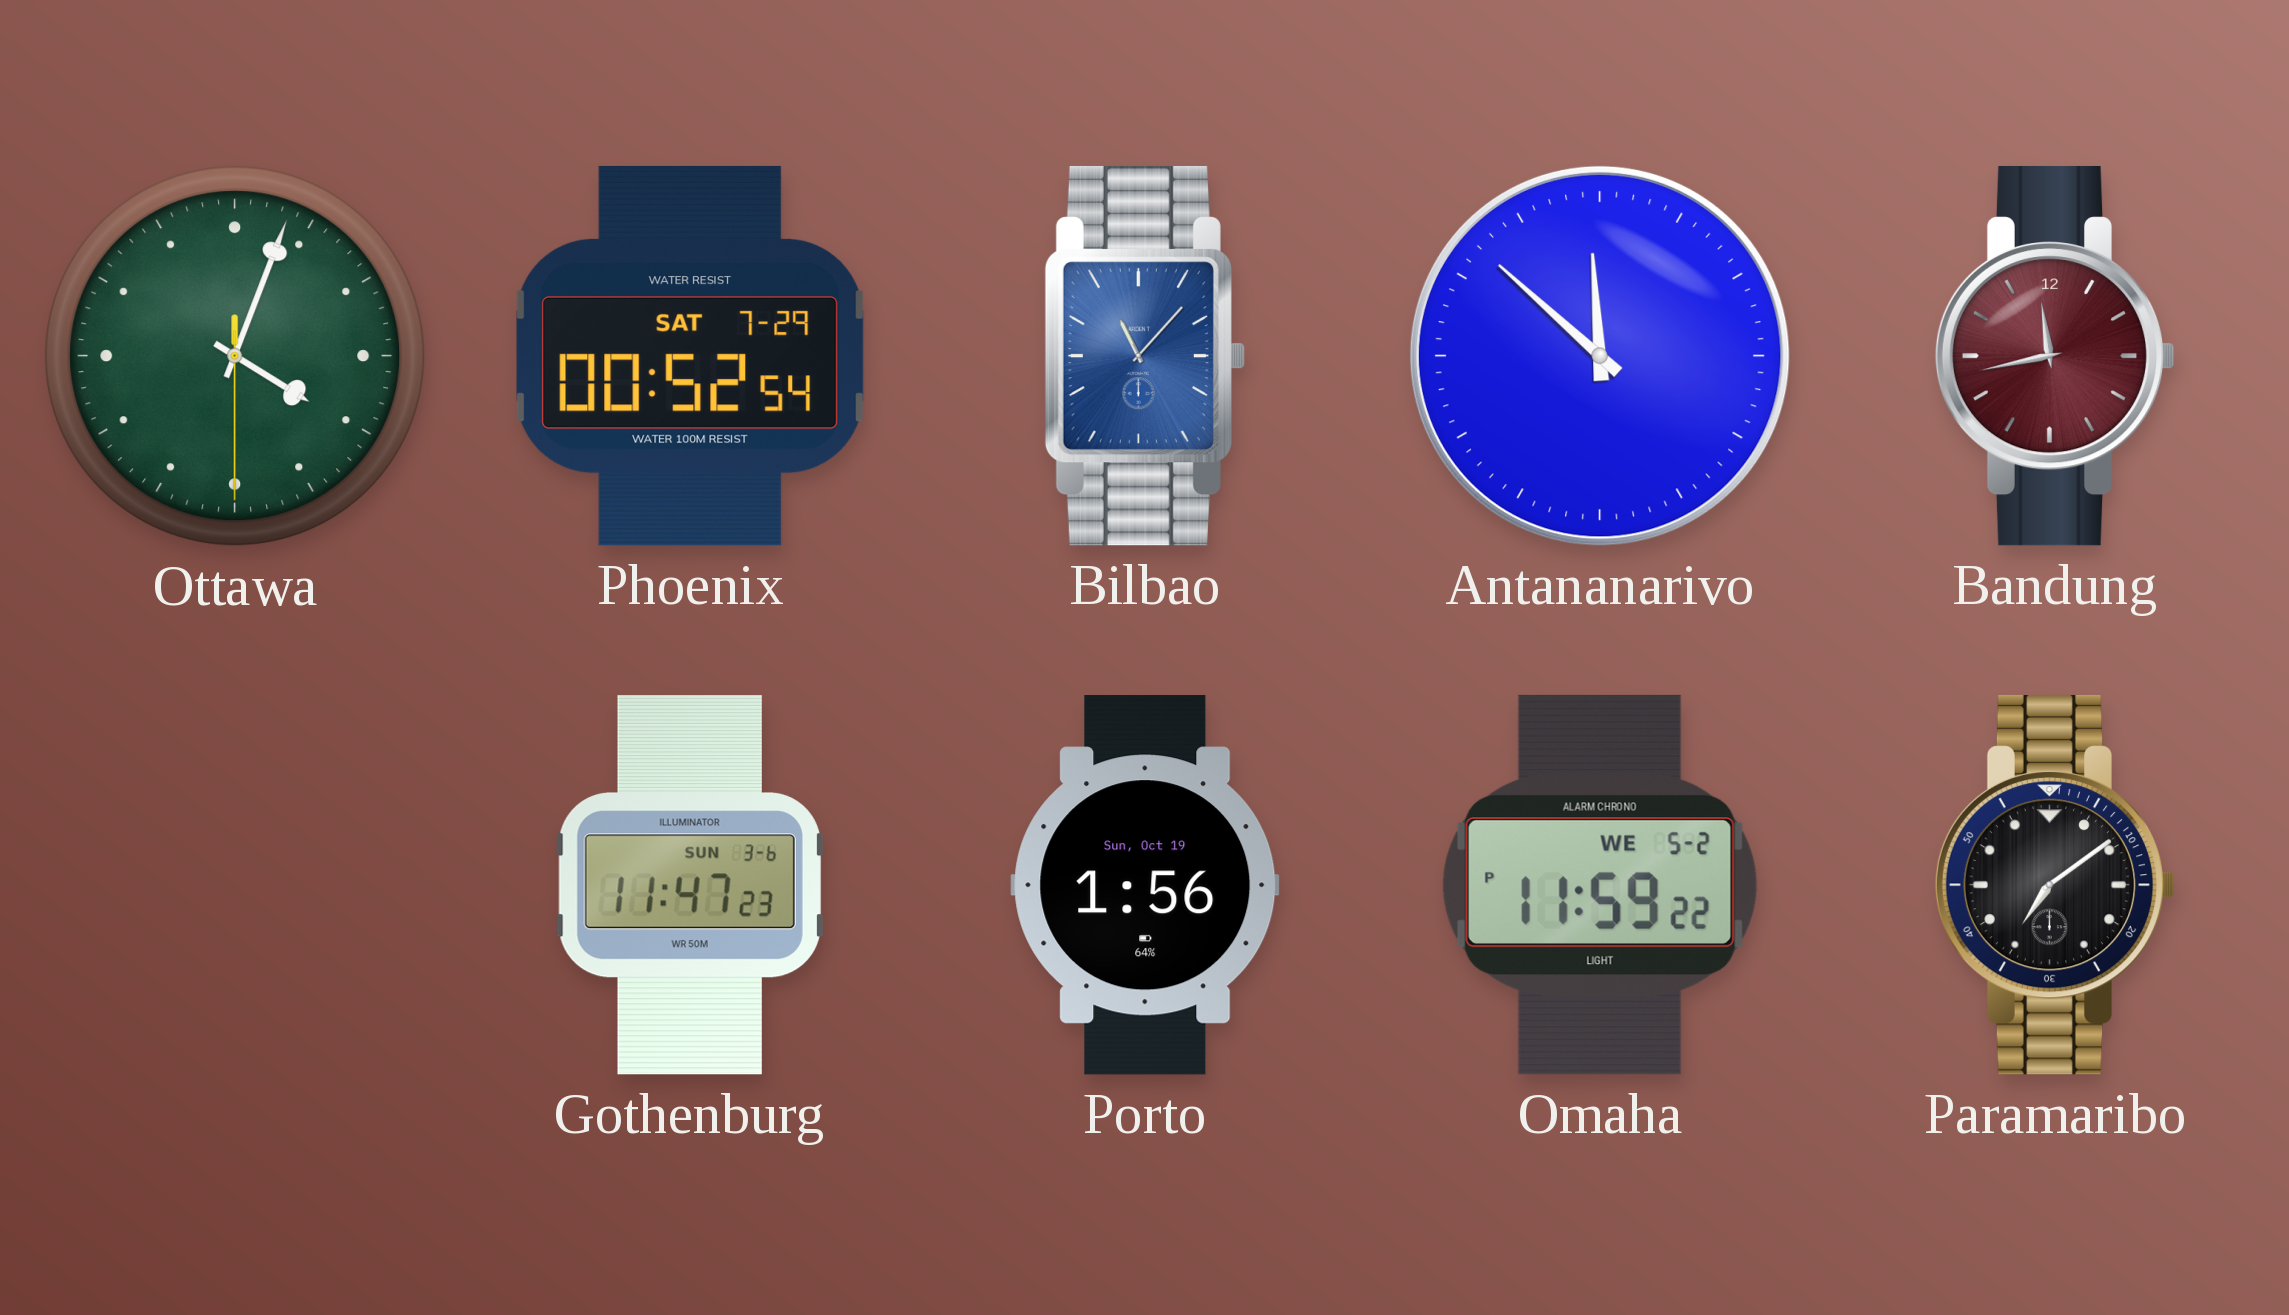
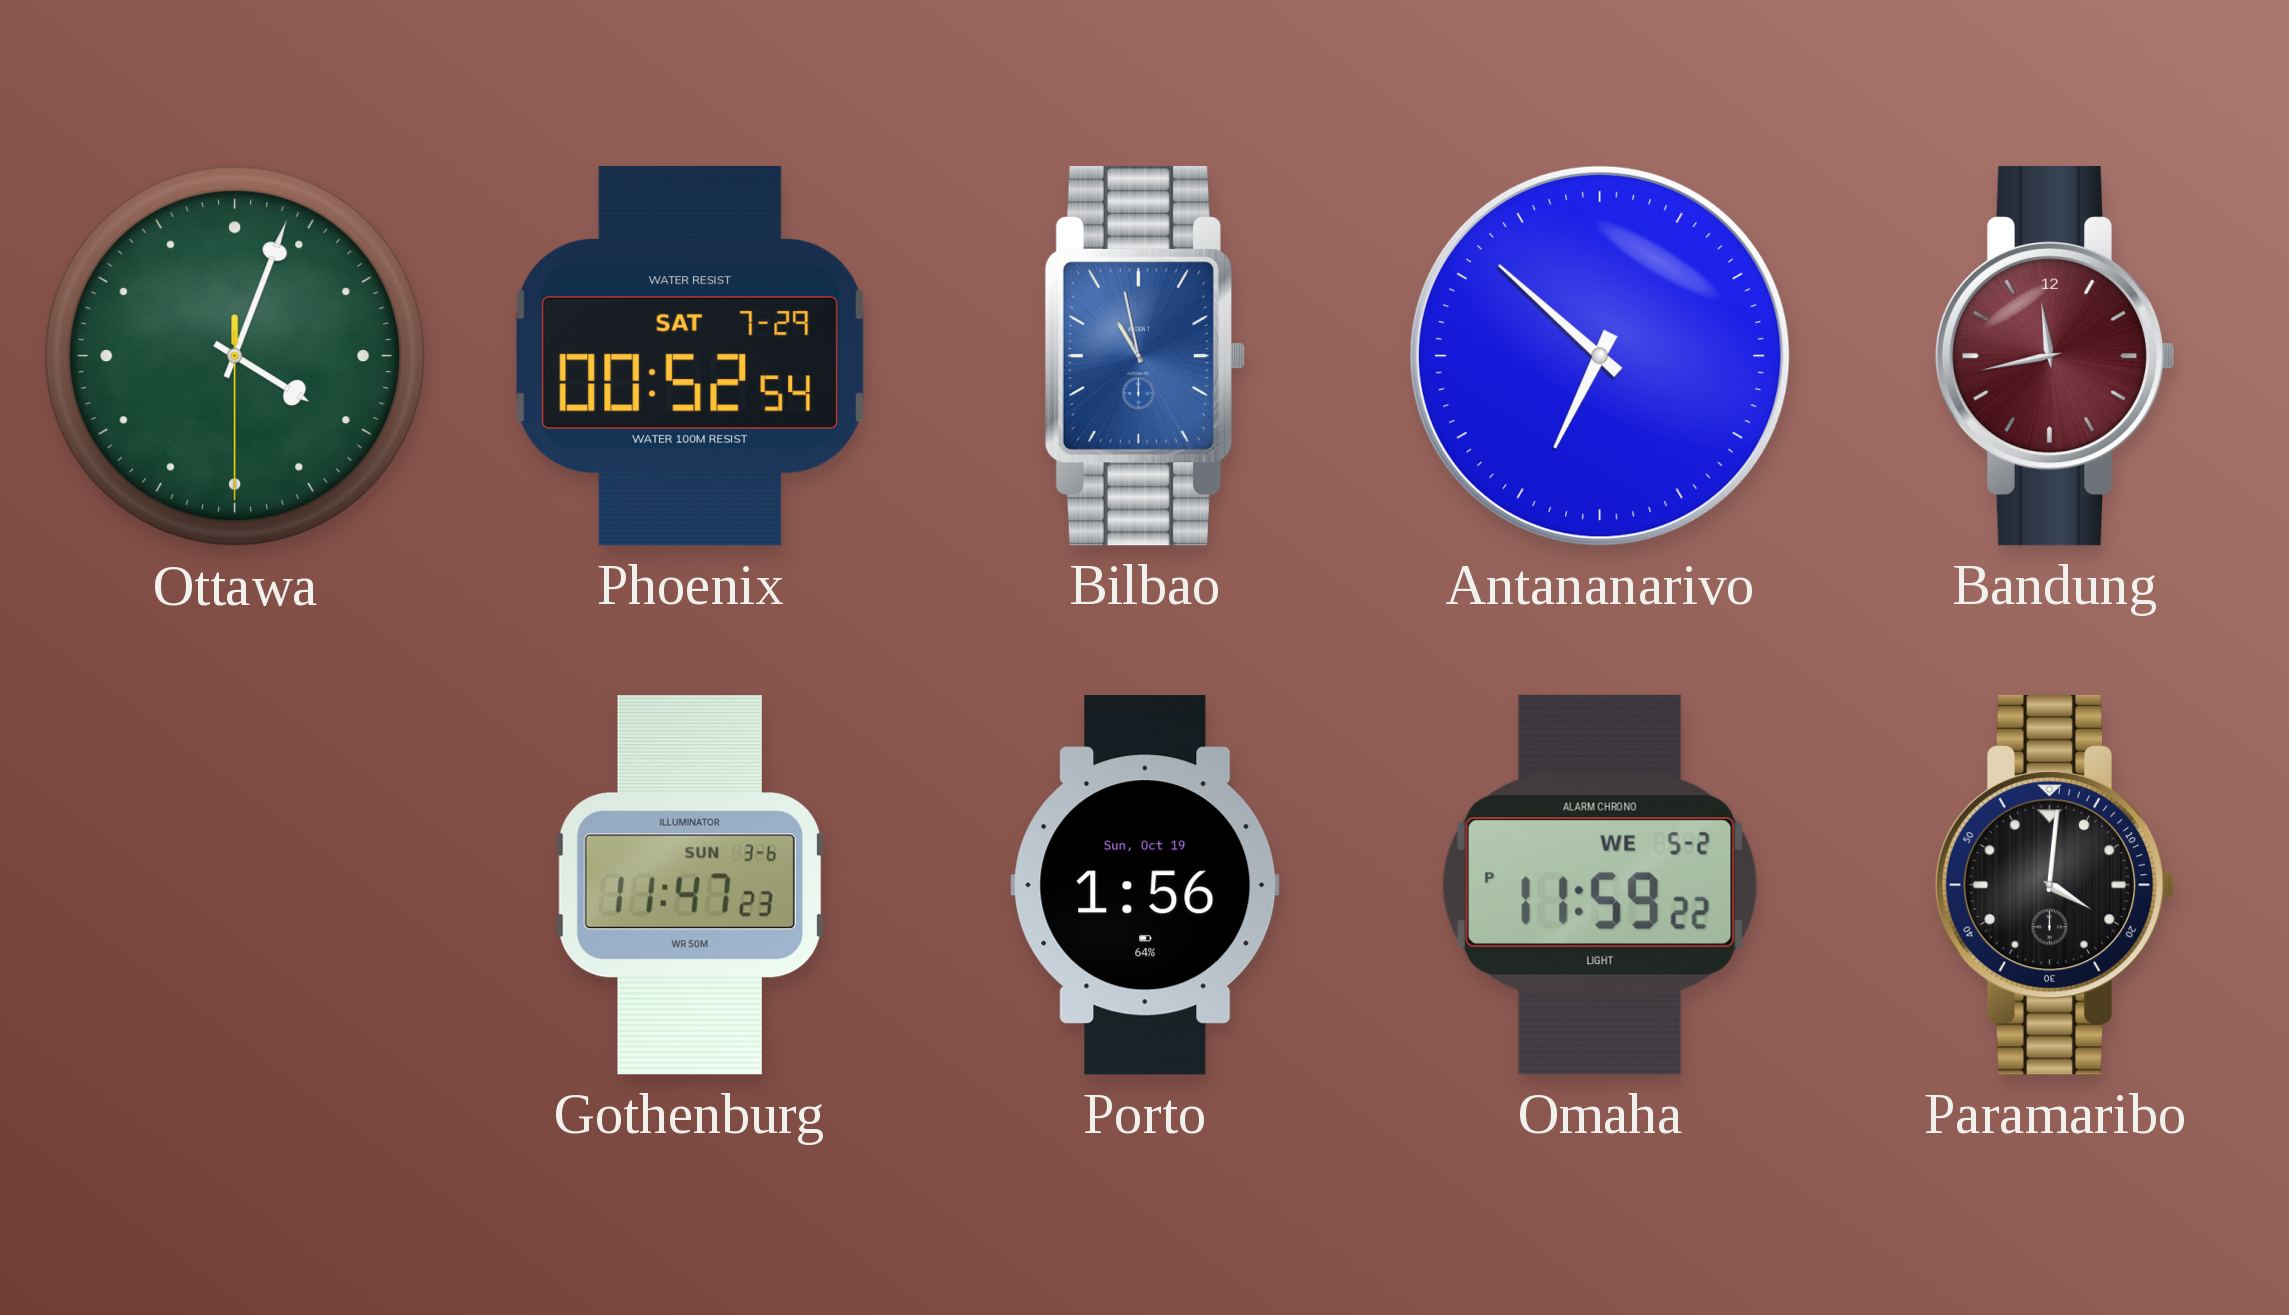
Bilbao: 11:07 -> 10:58
Antananarivo: 11:52 -> 6:52
Paramaribo: 7:09 -> 4:01
